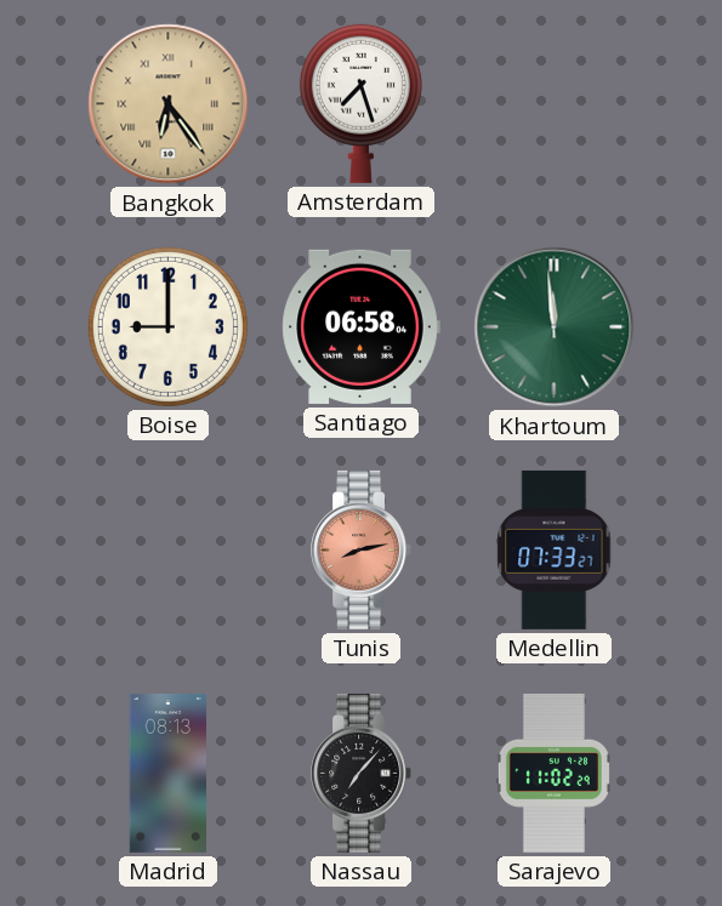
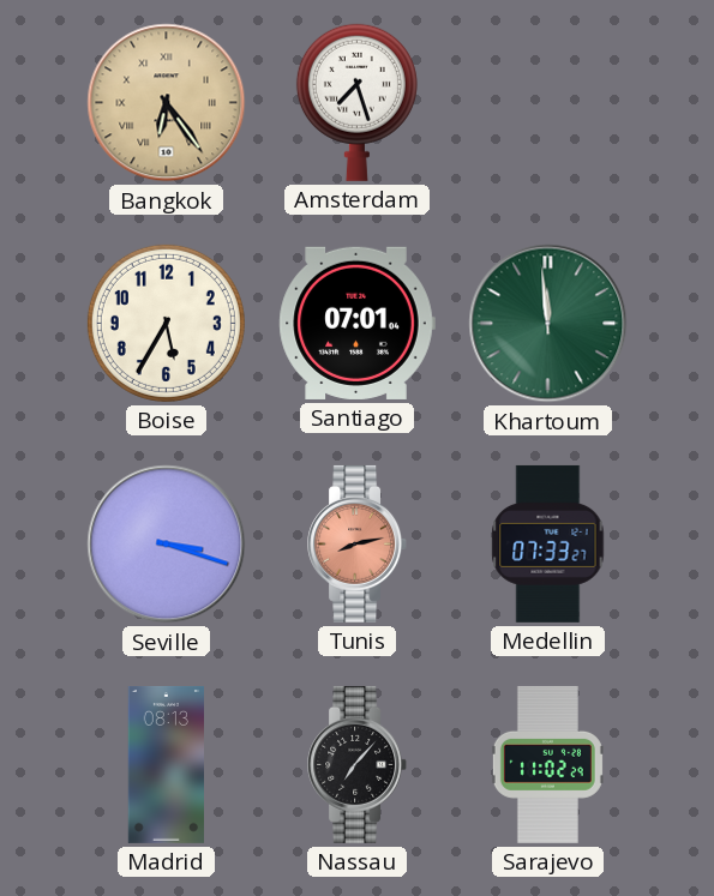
Boise: 9:00 -> 5:35
Santiago: 06:58 -> 07:01
Seville: none -> 3:18
